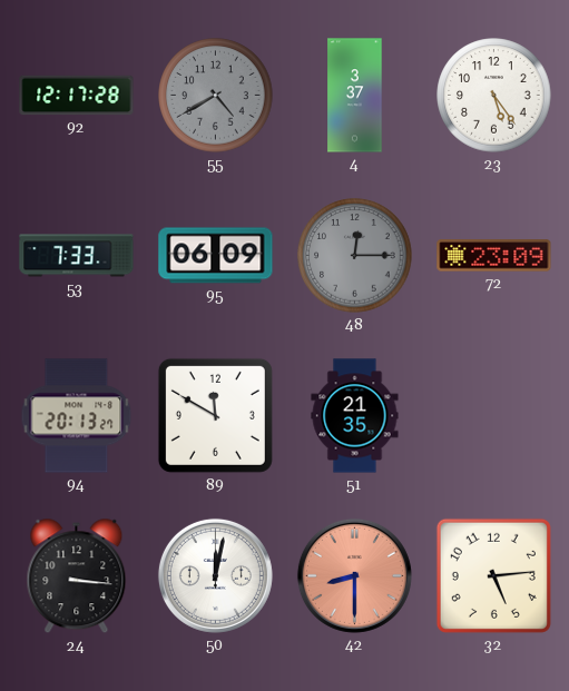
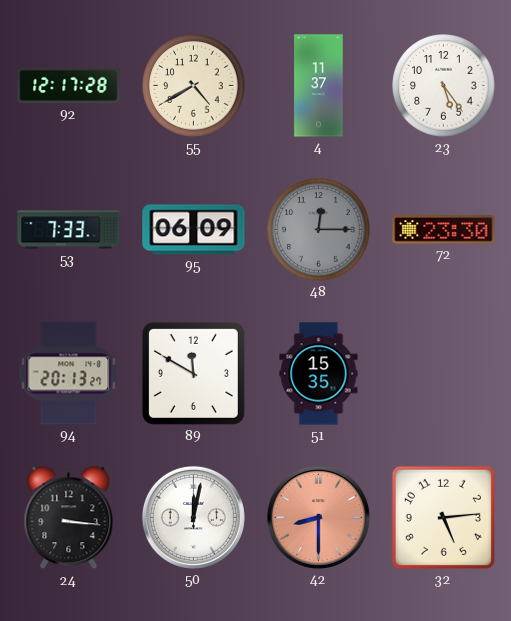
55 dial: grey -> cream
4: 3:37 -> 11:37
72: 23:09 -> 23:30
51: 21:35 -> 15:35
